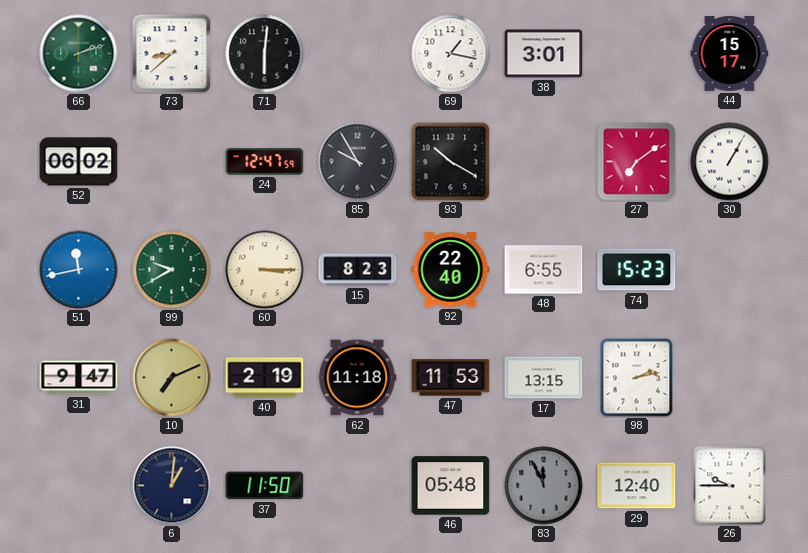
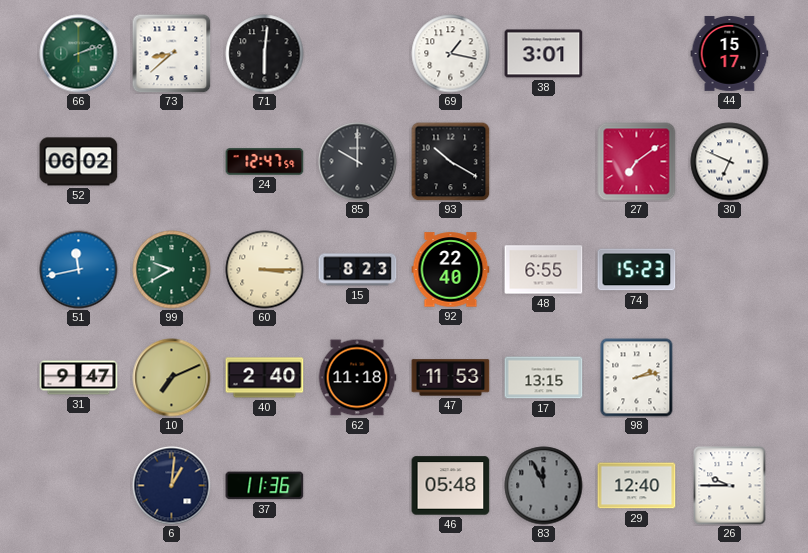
85: 9:55 -> 10:00
30: 1:05 -> 6:49
40: 2:19 -> 2:40
37: 11:50 -> 11:36
